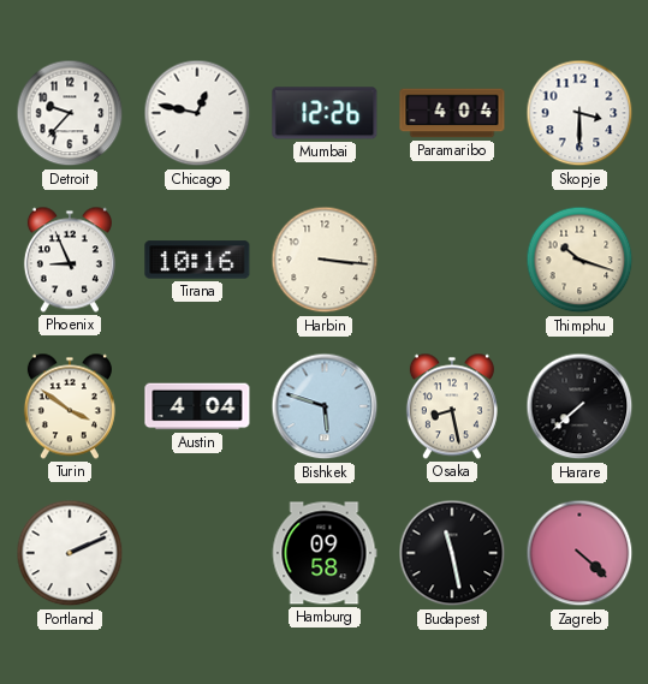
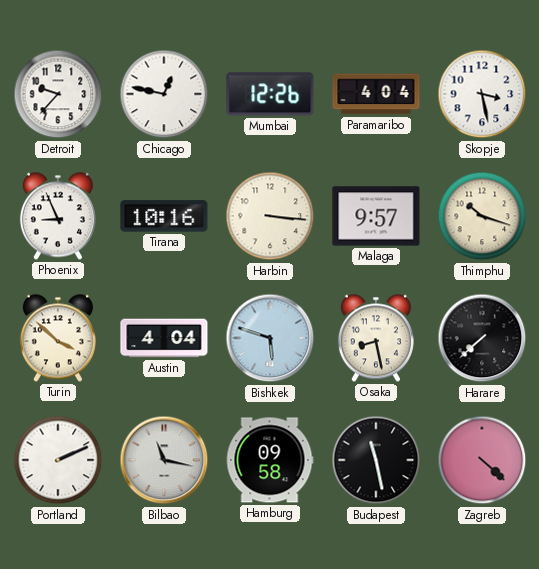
Skopje: 3:30 -> 3:28
Malaga: none -> 9:57
Turin: 3:51 -> 3:52
Bilbao: none -> 11:17
